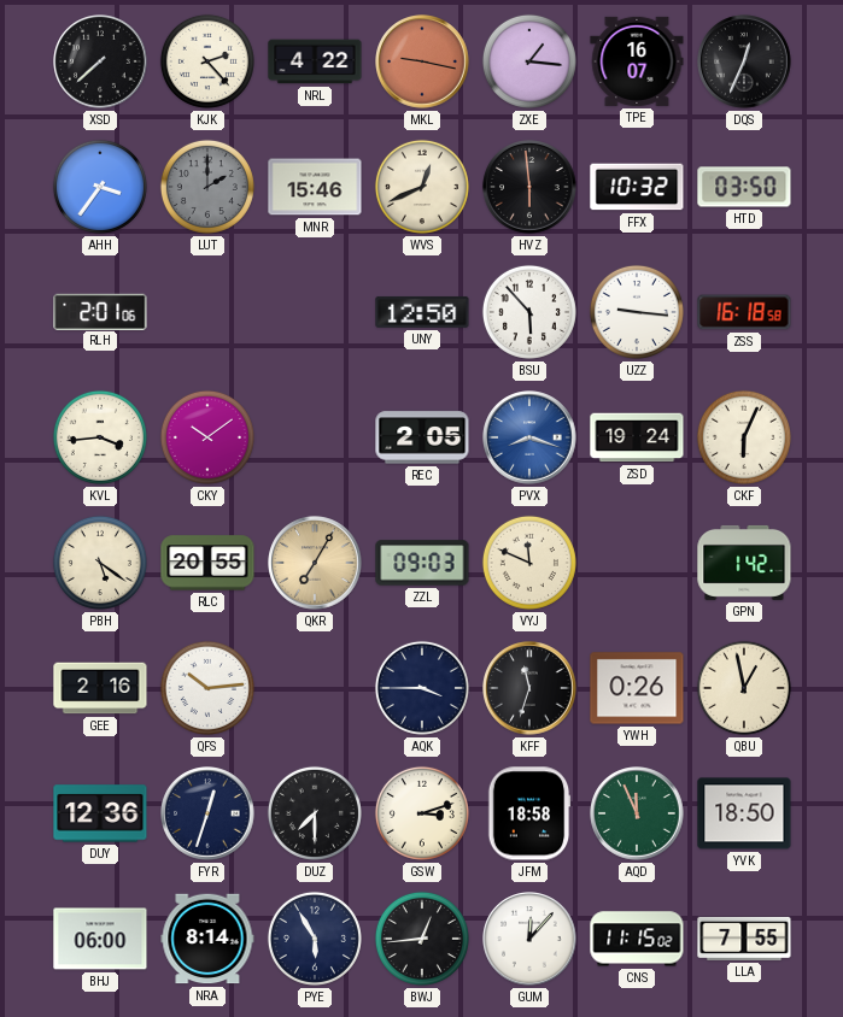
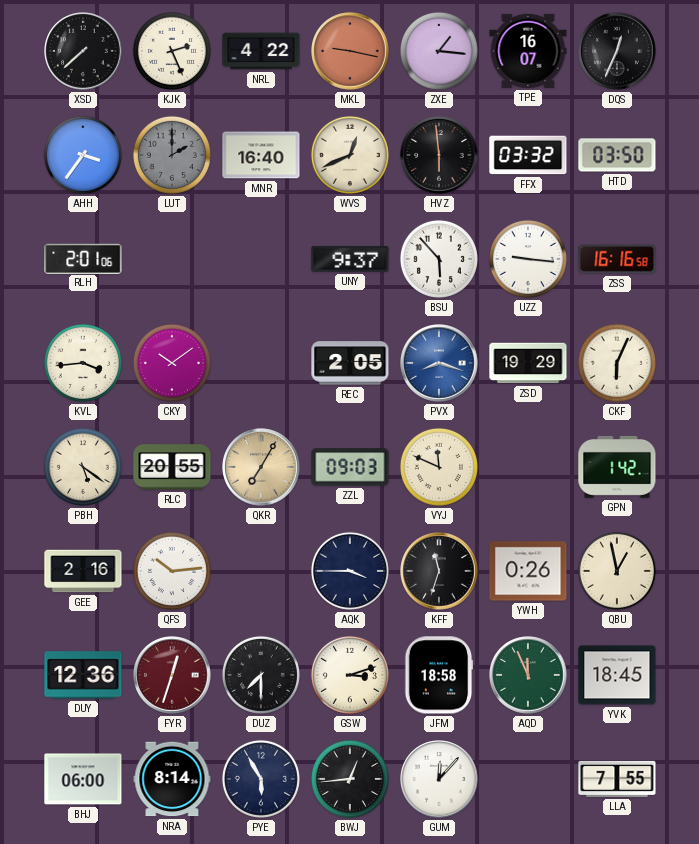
KJK: 2:23 -> 2:26
MNR: 15:46 -> 16:40
FFX: 10:32 -> 03:32
UNY: 12:50 -> 9:37
ZSS: 16:18 -> 16:16
ZSD: 19:24 -> 19:29
FYR dial: navy -> burgundy
YVK: 18:50 -> 18:45
CNS: 11:15 -> none
